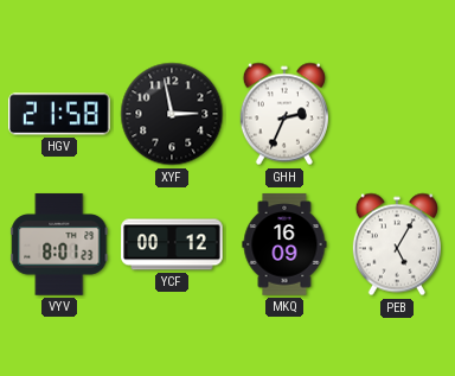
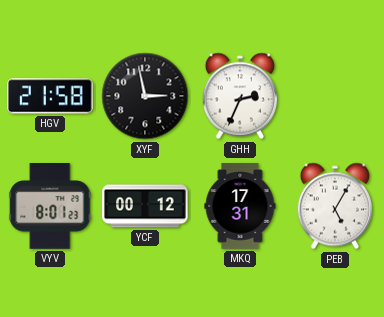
MKQ: 16:09 -> 17:31
